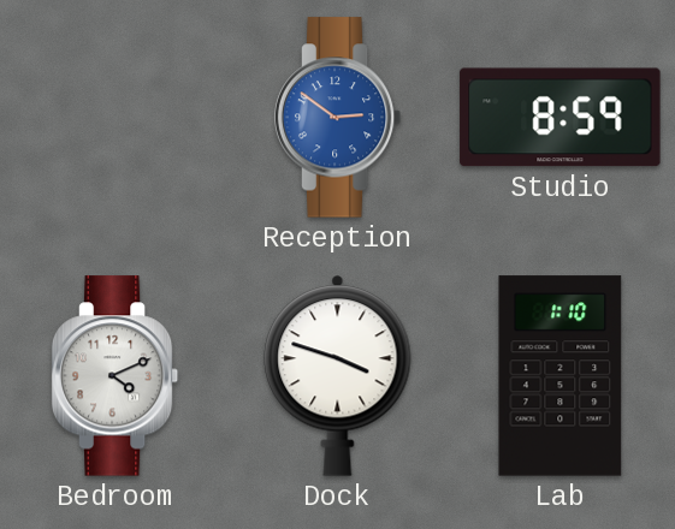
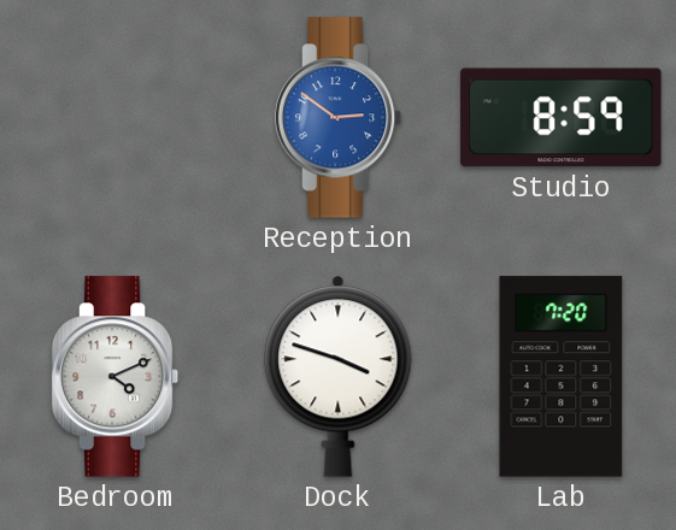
Lab: 1:10 -> 7:20
